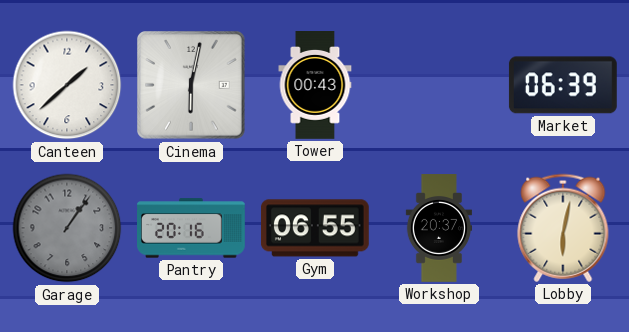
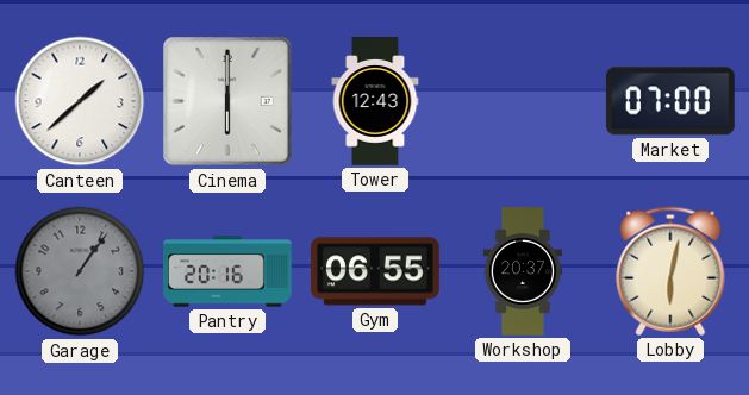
Cinema: 6:02 -> 6:00
Tower: 00:43 -> 12:43
Market: 06:39 -> 07:00
